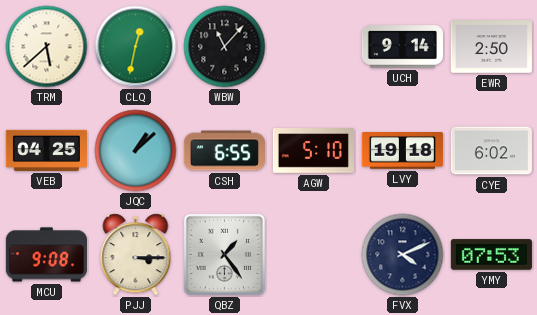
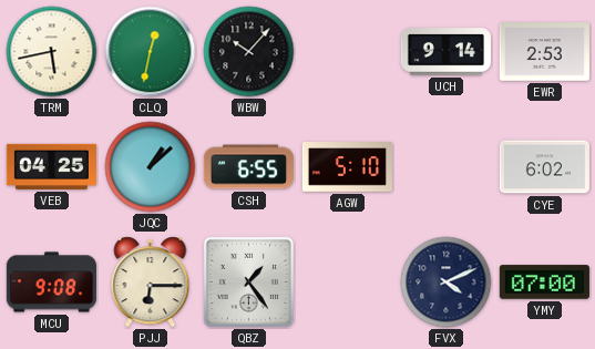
TRM: 5:38 -> 5:43
WBW: 11:07 -> 10:07
EWR: 2:50 -> 2:53
LVY: 19:18 -> none
PJJ: 3:15 -> 6:15
YMY: 07:53 -> 07:00
